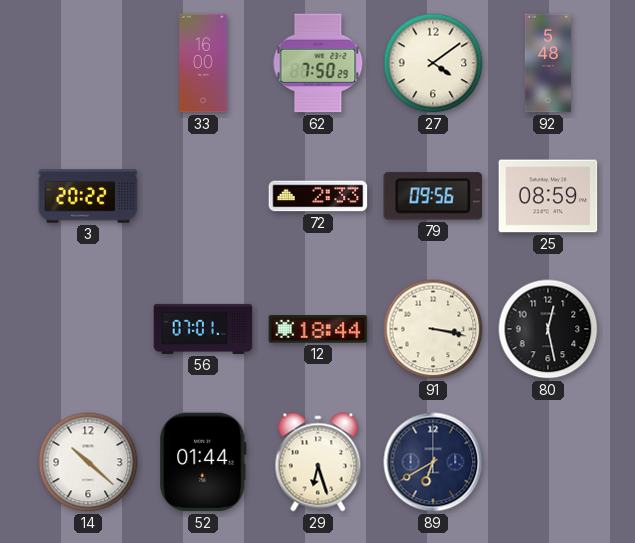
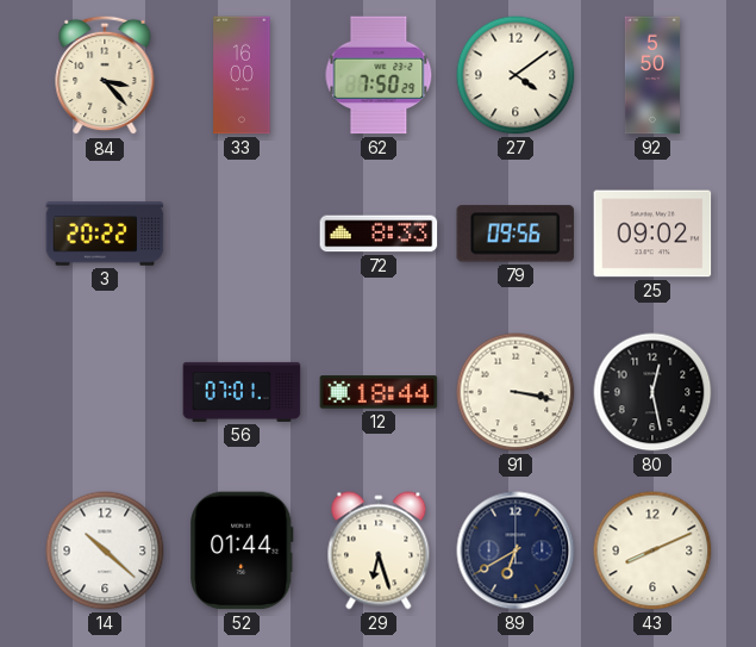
84: none -> 3:23
92: 5:48 -> 5:50
72: 2:33 -> 8:33
25: 08:59 -> 09:02
43: none -> 8:11
